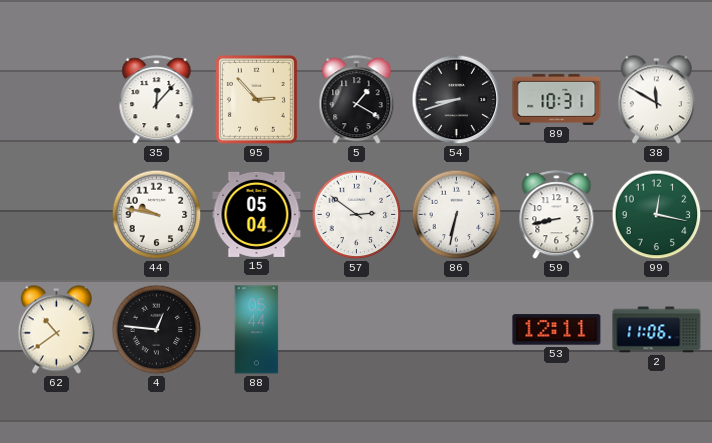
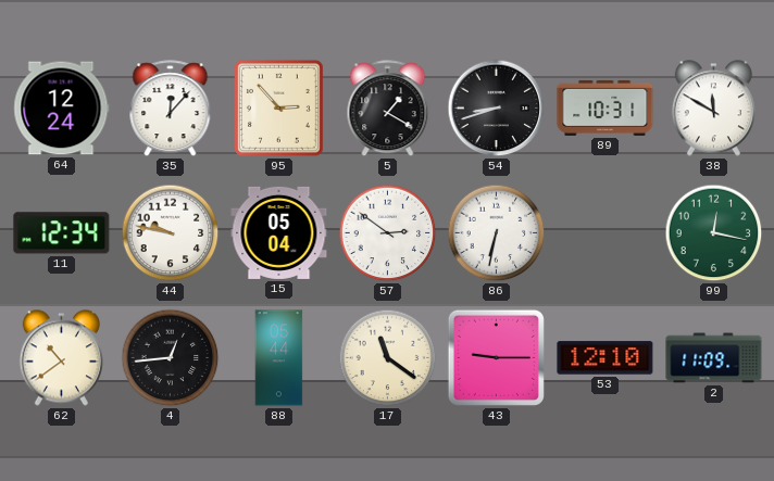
64: none -> 12:24
11: none -> 12:34
59: 8:43 -> none
4: 12:46 -> 12:44
17: none -> 11:21
43: none -> 9:15
53: 12:11 -> 12:10
2: 11:06 -> 11:09
